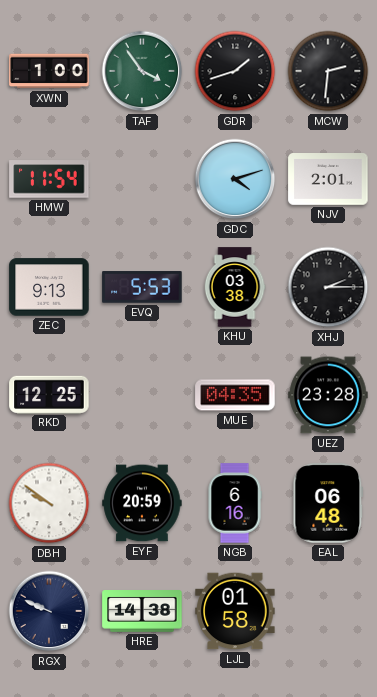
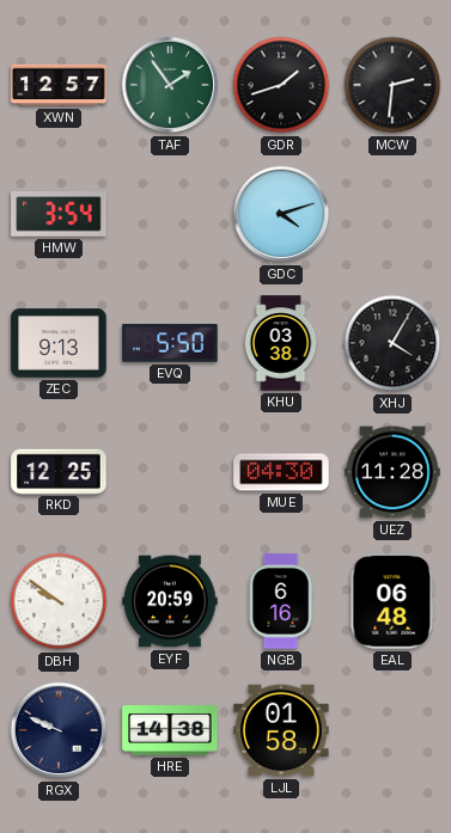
XWN: 1:00 -> 12:57
TAF: 3:54 -> 1:54
HMW: 11:54 -> 3:54
NJV: 2:01 -> none
EVQ: 5:53 -> 5:50
XHJ: 2:15 -> 4:05
MUE: 04:35 -> 04:30
UEZ: 23:28 -> 11:28
